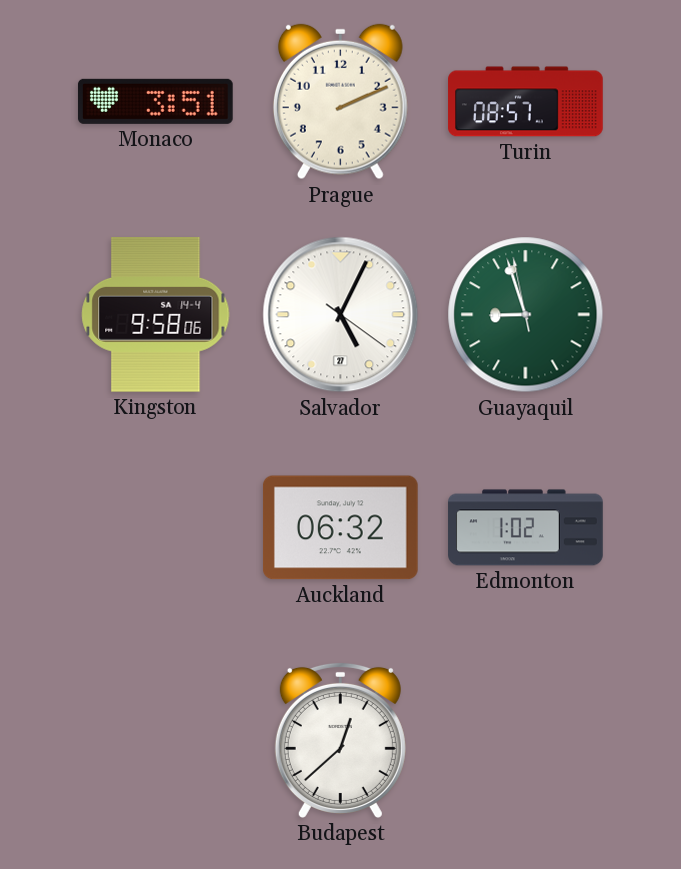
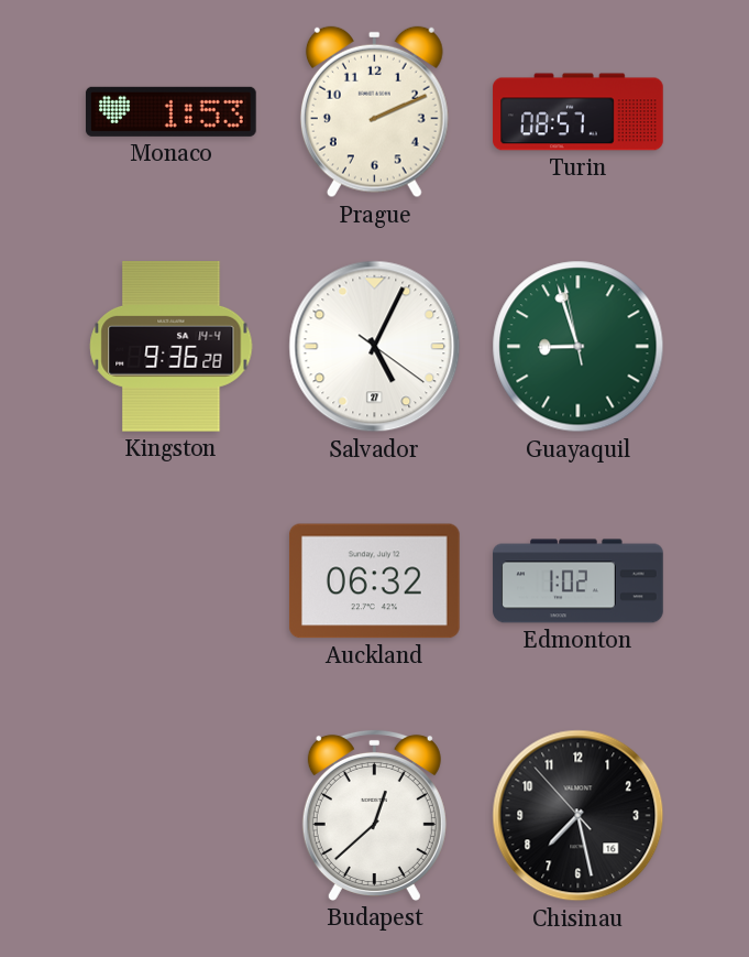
Monaco: 3:51 -> 1:53
Kingston: 9:58 -> 9:36
Chisinau: none -> 7:27
